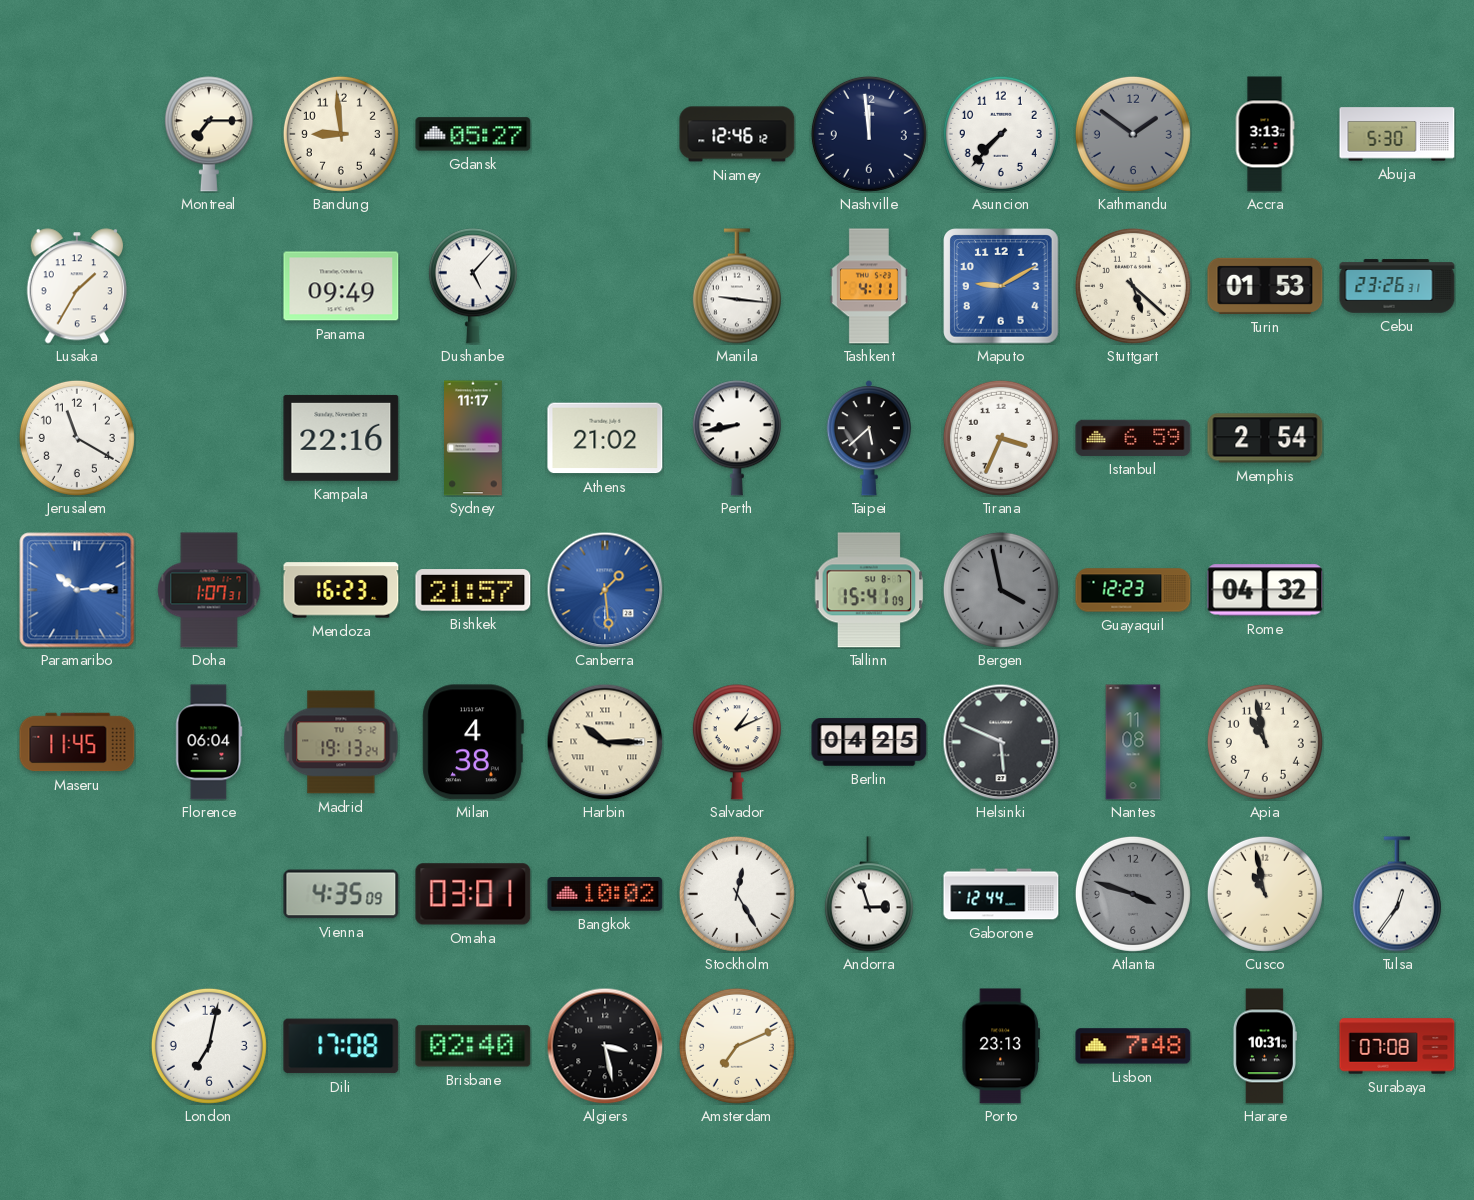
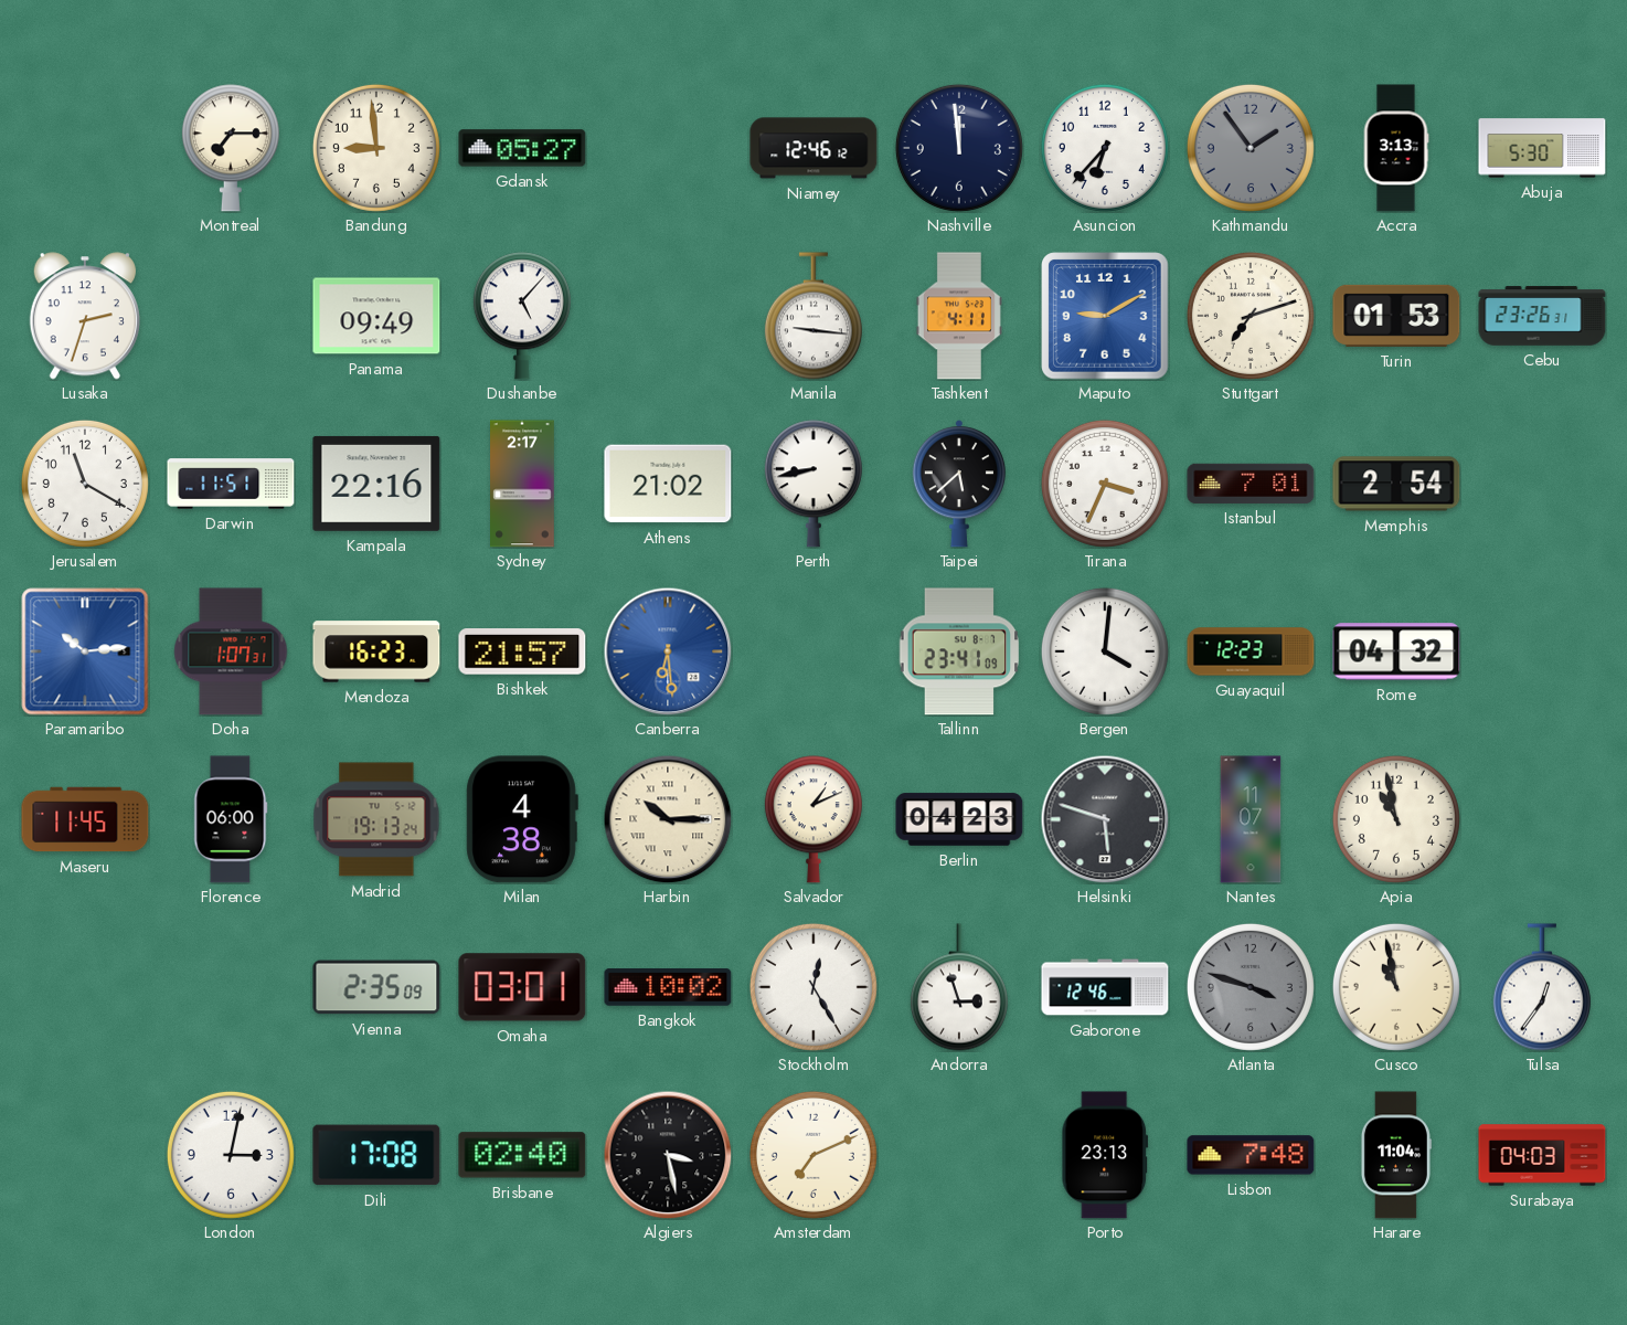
Asuncion: 7:37 -> 6:37
Kathmandu: 1:51 -> 1:54
Lusaka: 1:35 -> 2:33
Stuttgart: 5:22 -> 7:12
Darwin: none -> 11:51
Sydney: 11:17 -> 2:17
Istanbul: 6:59 -> 7:01
Canberra: 1:29 -> 6:29
Tallinn: 15:41 -> 23:41
Bergen: 3:58 -> 4:01
Bergen dial: grey -> white
Florence: 06:04 -> 06:00
Berlin: 04:25 -> 04:23
Helsinki: 5:49 -> 5:48
Nantes: 11:08 -> 11:07
Vienna: 4:35 -> 2:35
Gaborone: 12:44 -> 12:46
London: 7:02 -> 3:02
Harare: 10:31 -> 11:04
Surabaya: 07:08 -> 04:03
